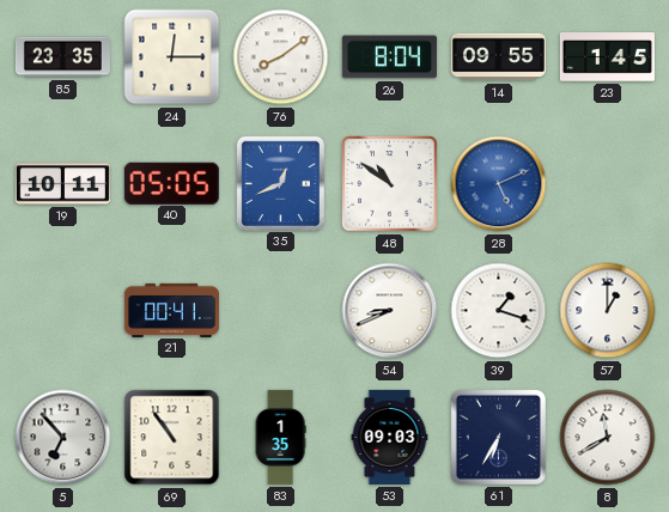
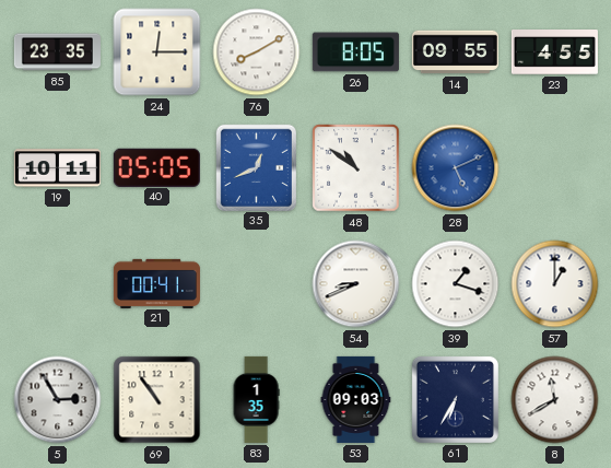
76: 8:09 -> 8:10
26: 8:04 -> 8:05
23: 1:45 -> 4:55
5: 6:53 -> 2:55
